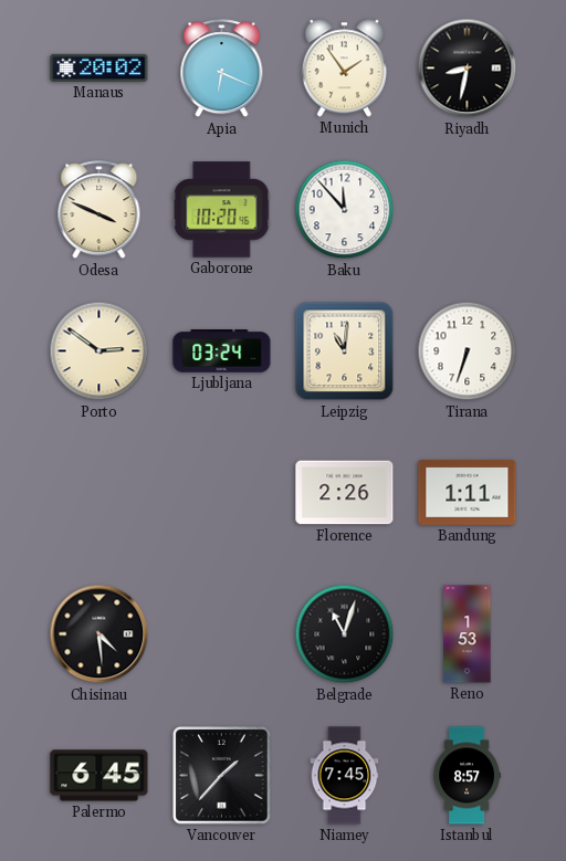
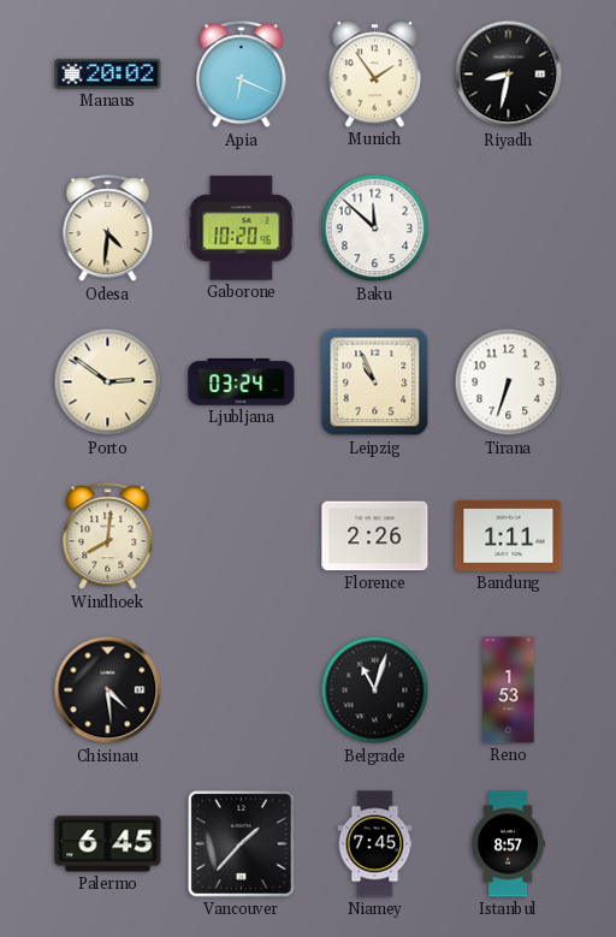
Odesa: 3:49 -> 4:31
Baku: 11:53 -> 11:52
Leipzig: 11:01 -> 10:56
Windhoek: none -> 8:01
